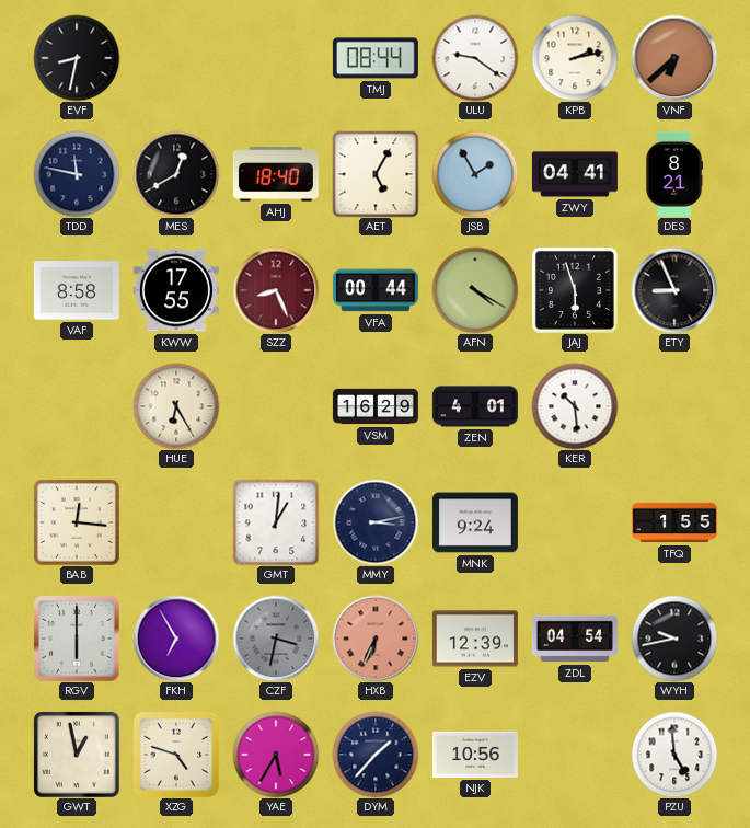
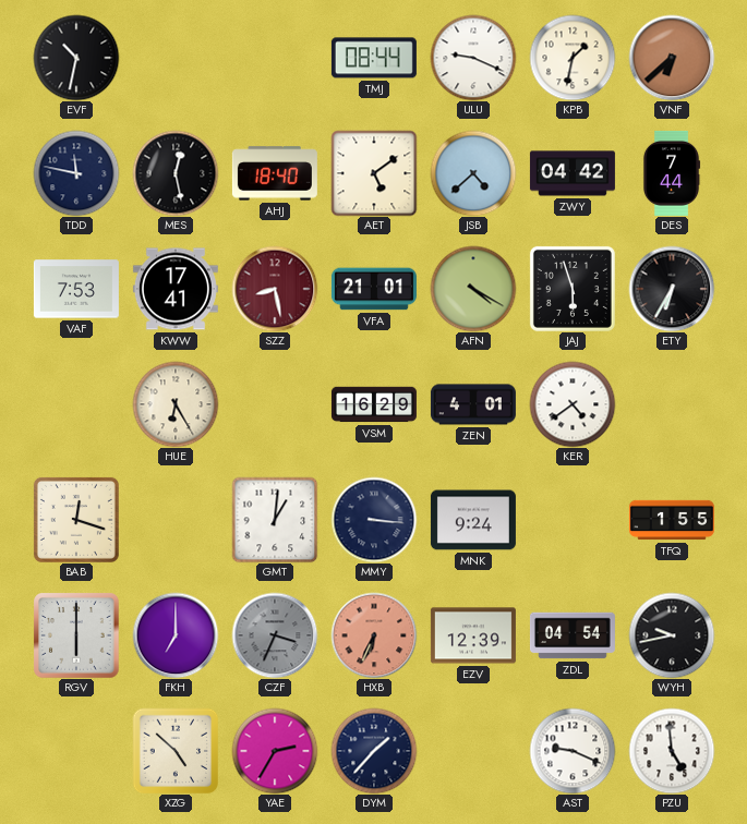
EVF: 8:32 -> 10:32
ULU: 9:21 -> 9:19
KPB: 2:13 -> 1:32
MES: 12:40 -> 12:28
AET: 5:05 -> 5:09
JSB: 1:55 -> 4:38
ZWY: 04:41 -> 04:42
DES: 8:21 -> 7:44
VAF: 8:58 -> 7:53
KWW: 17:55 -> 17:41
SZZ: 8:26 -> 8:28
VFA: 00:44 -> 21:01
ETY: 8:56 -> 6:35
KER: 10:29 -> 4:39
BAB: 12:16 -> 12:18
MMY: 3:13 -> 3:16
FKH: 6:55 -> 7:00
CZF: 3:32 -> 3:34
GWT: 12:58 -> none
XZG: 4:48 -> 4:52
YAE: 5:35 -> 2:35
NJK: 10:56 -> none
AST: none -> 9:19
